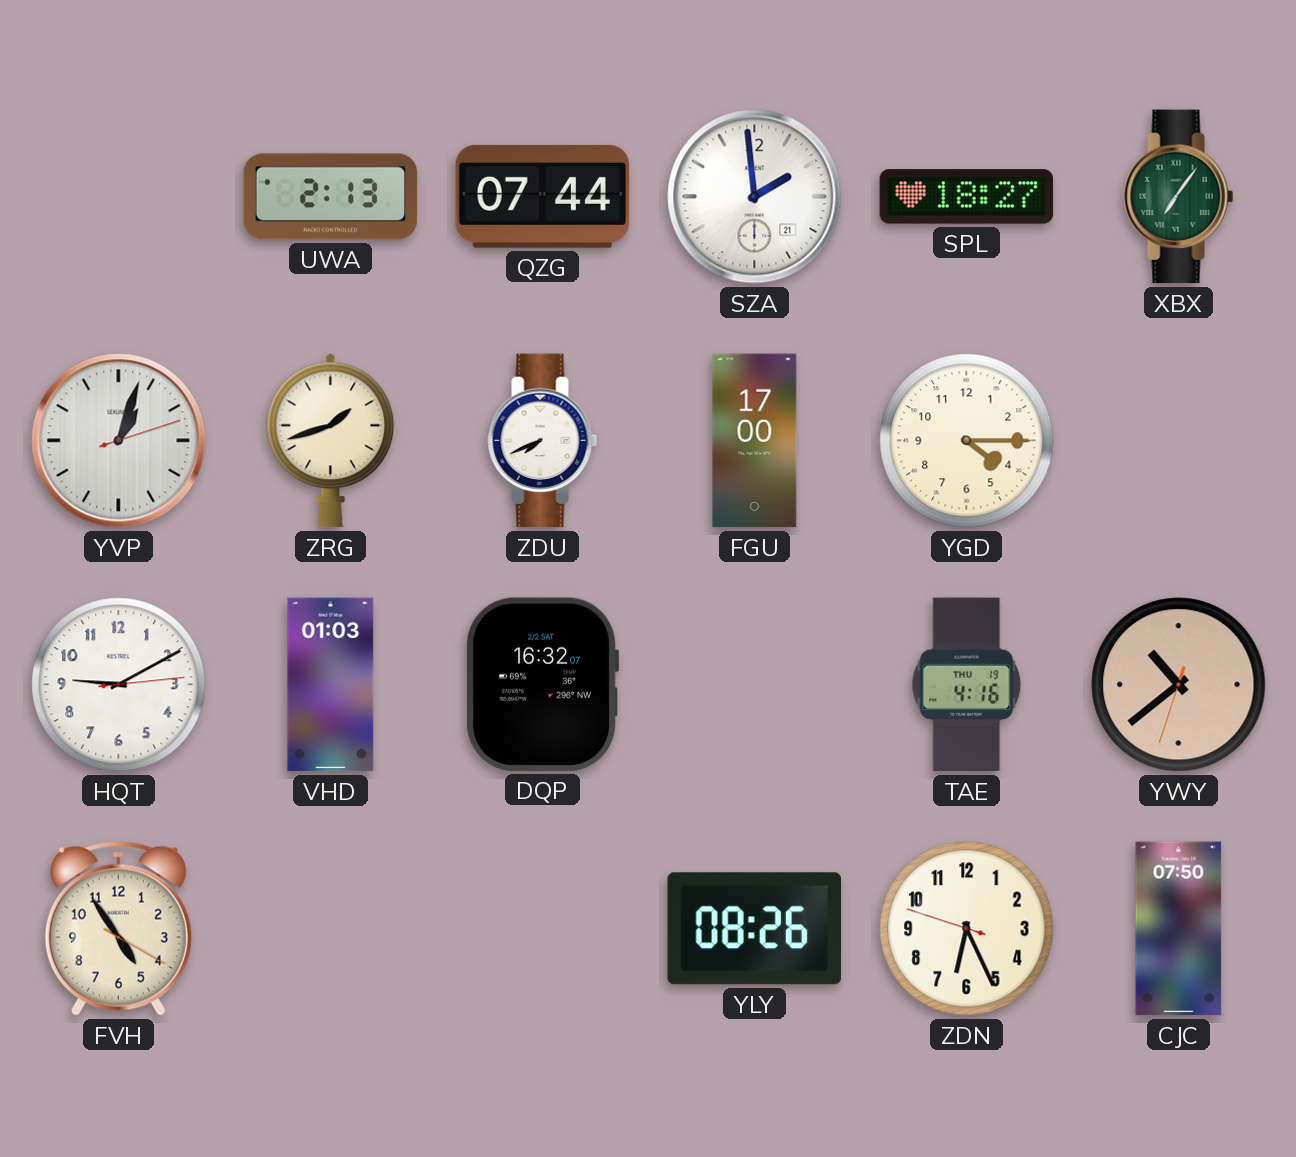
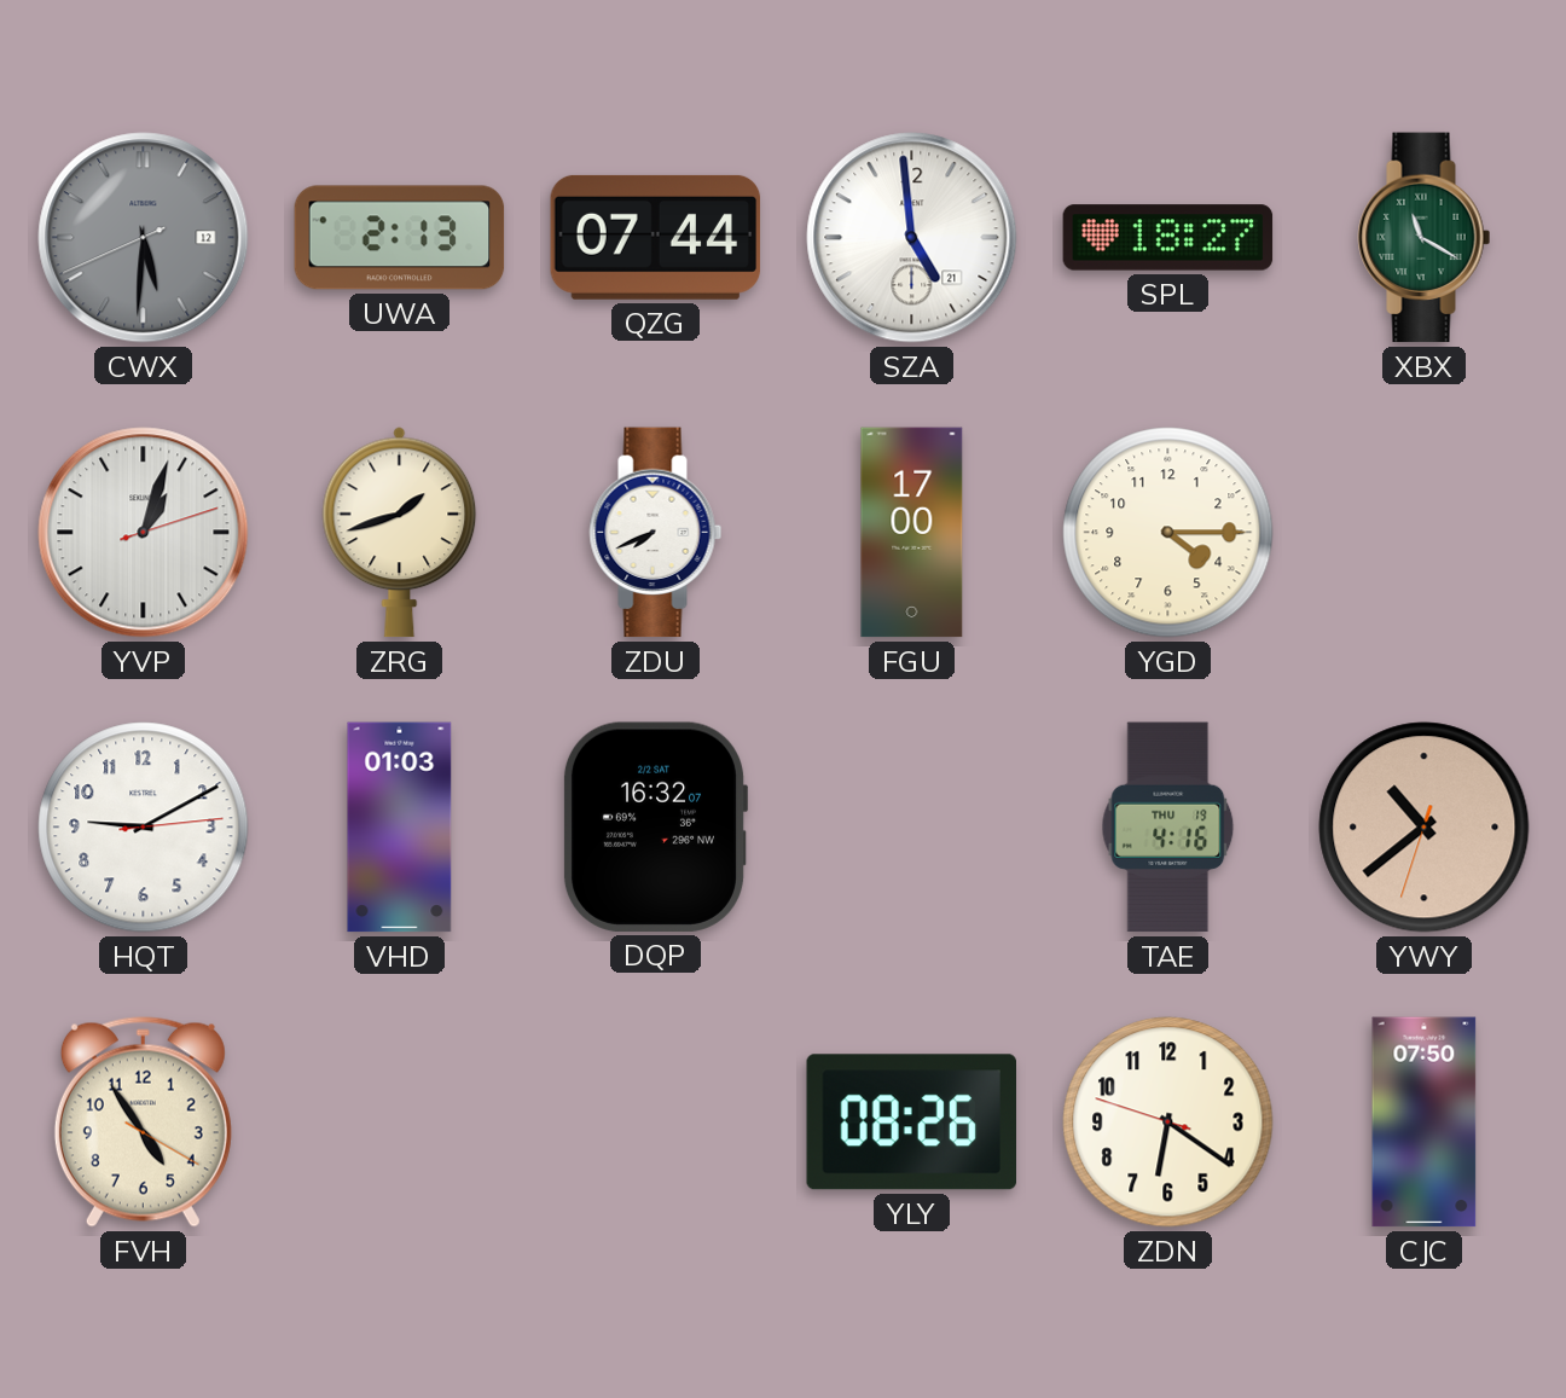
CWX: none -> 5:30
SZA: 1:59 -> 4:59
XBX: 7:06 -> 11:20
ZDN: 6:25 -> 6:20
